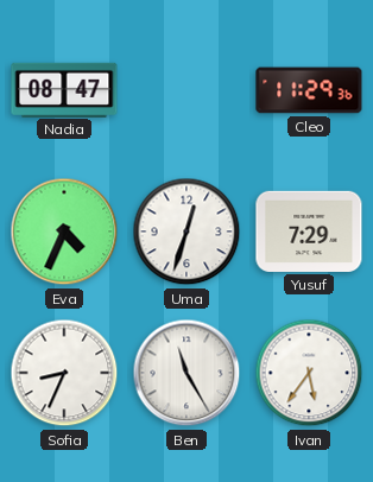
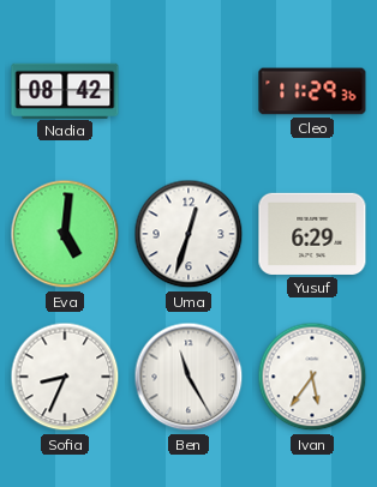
Nadia: 08:47 -> 08:42
Eva: 4:34 -> 5:01
Yusuf: 7:29 -> 6:29
